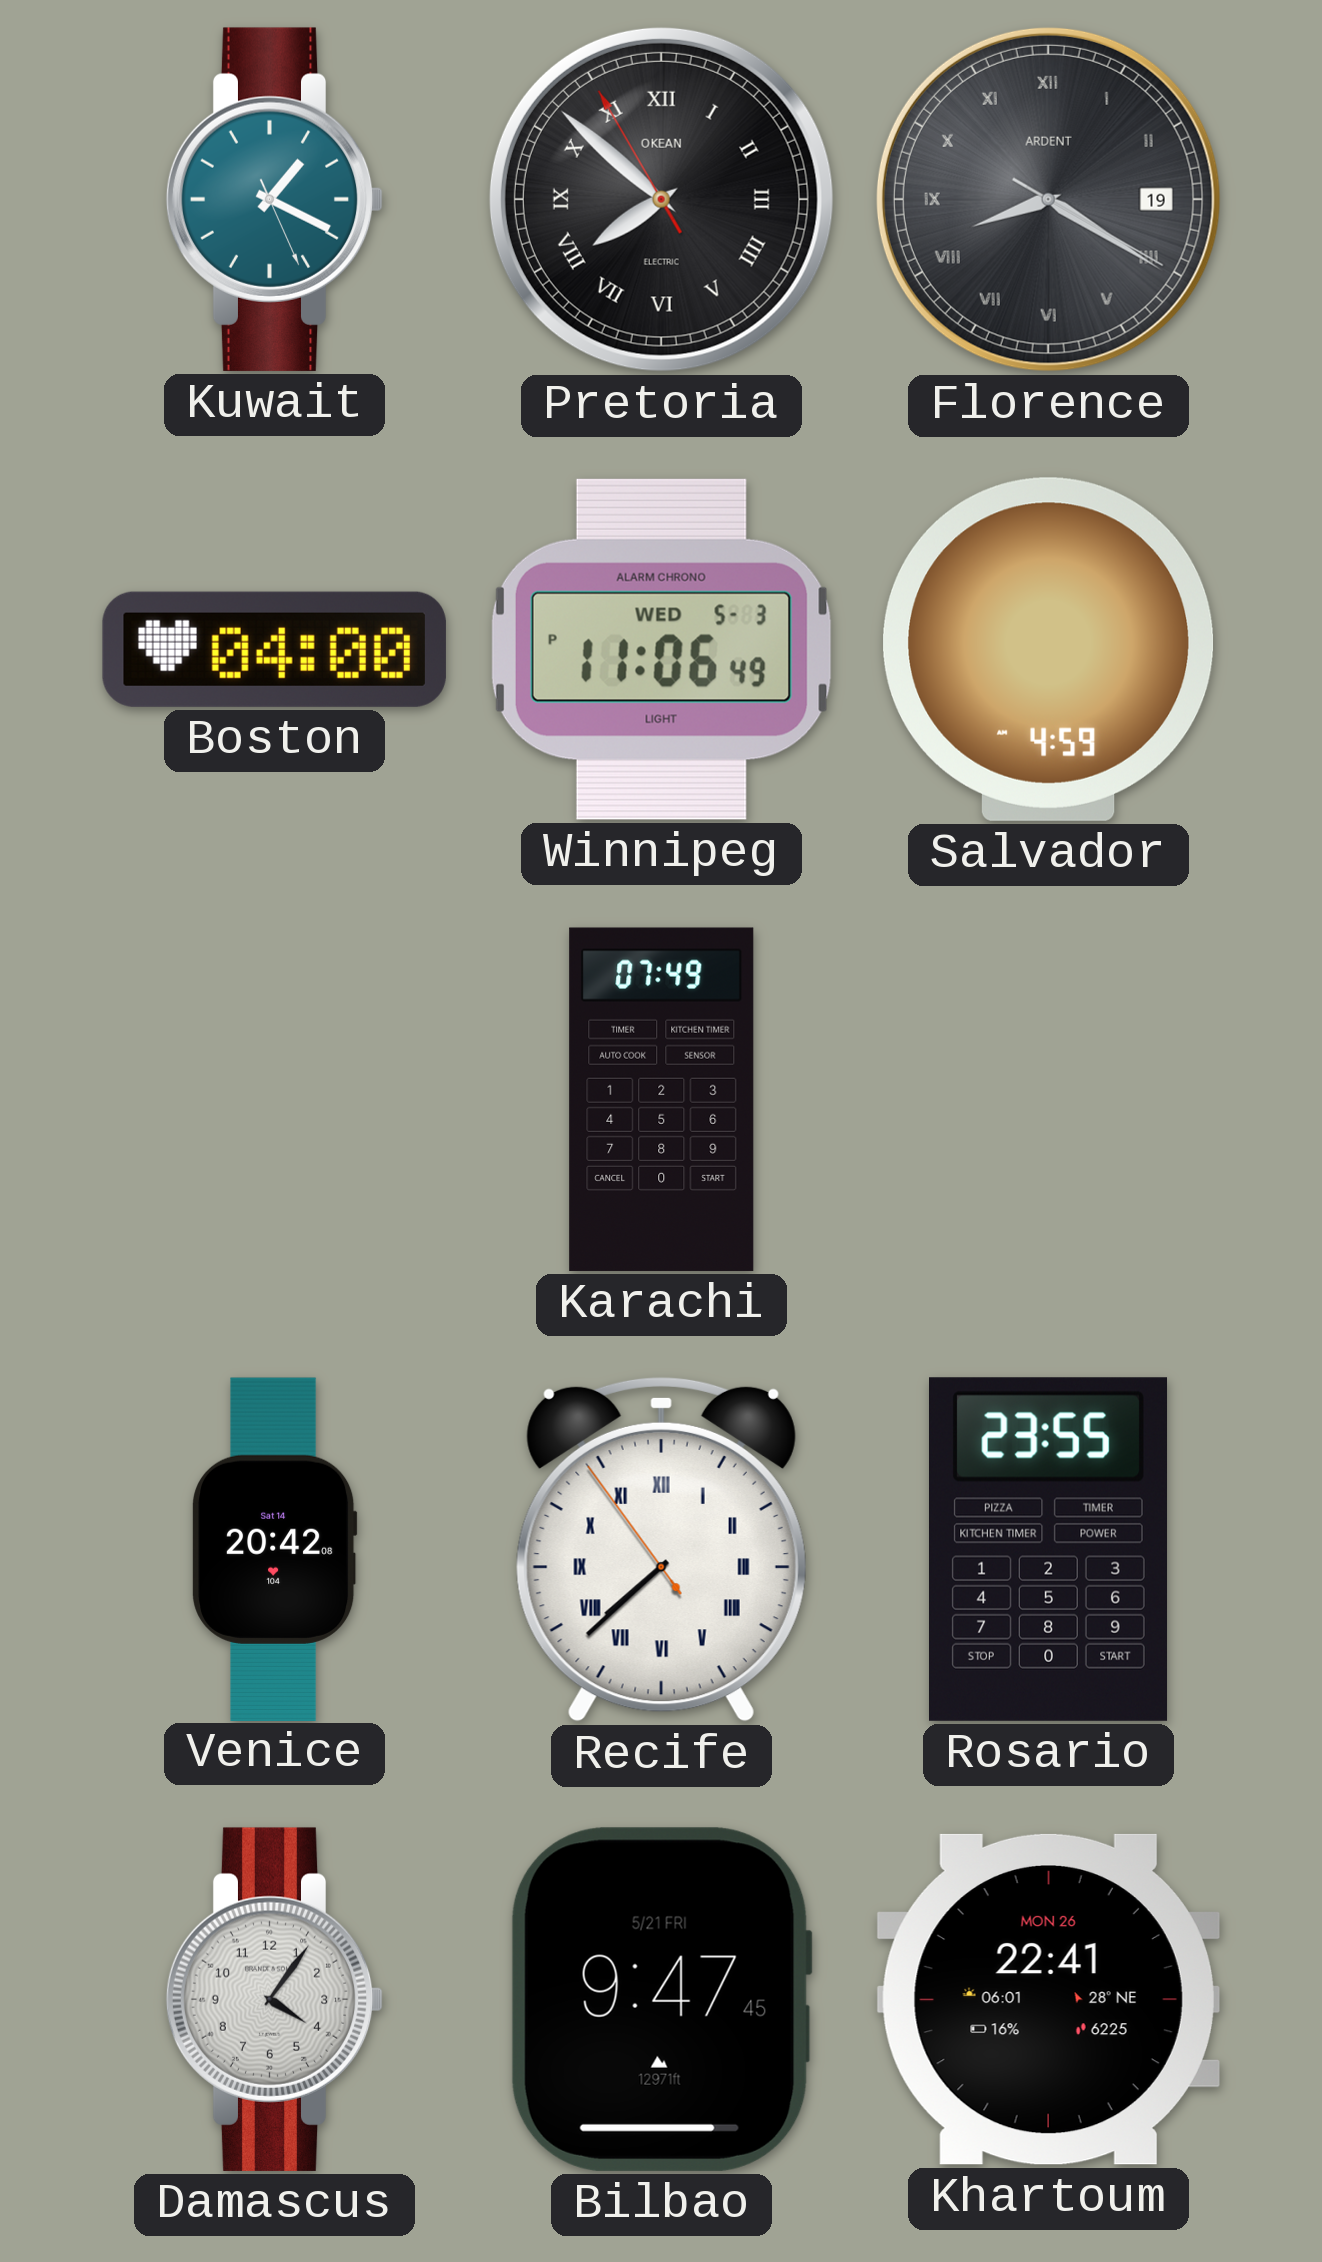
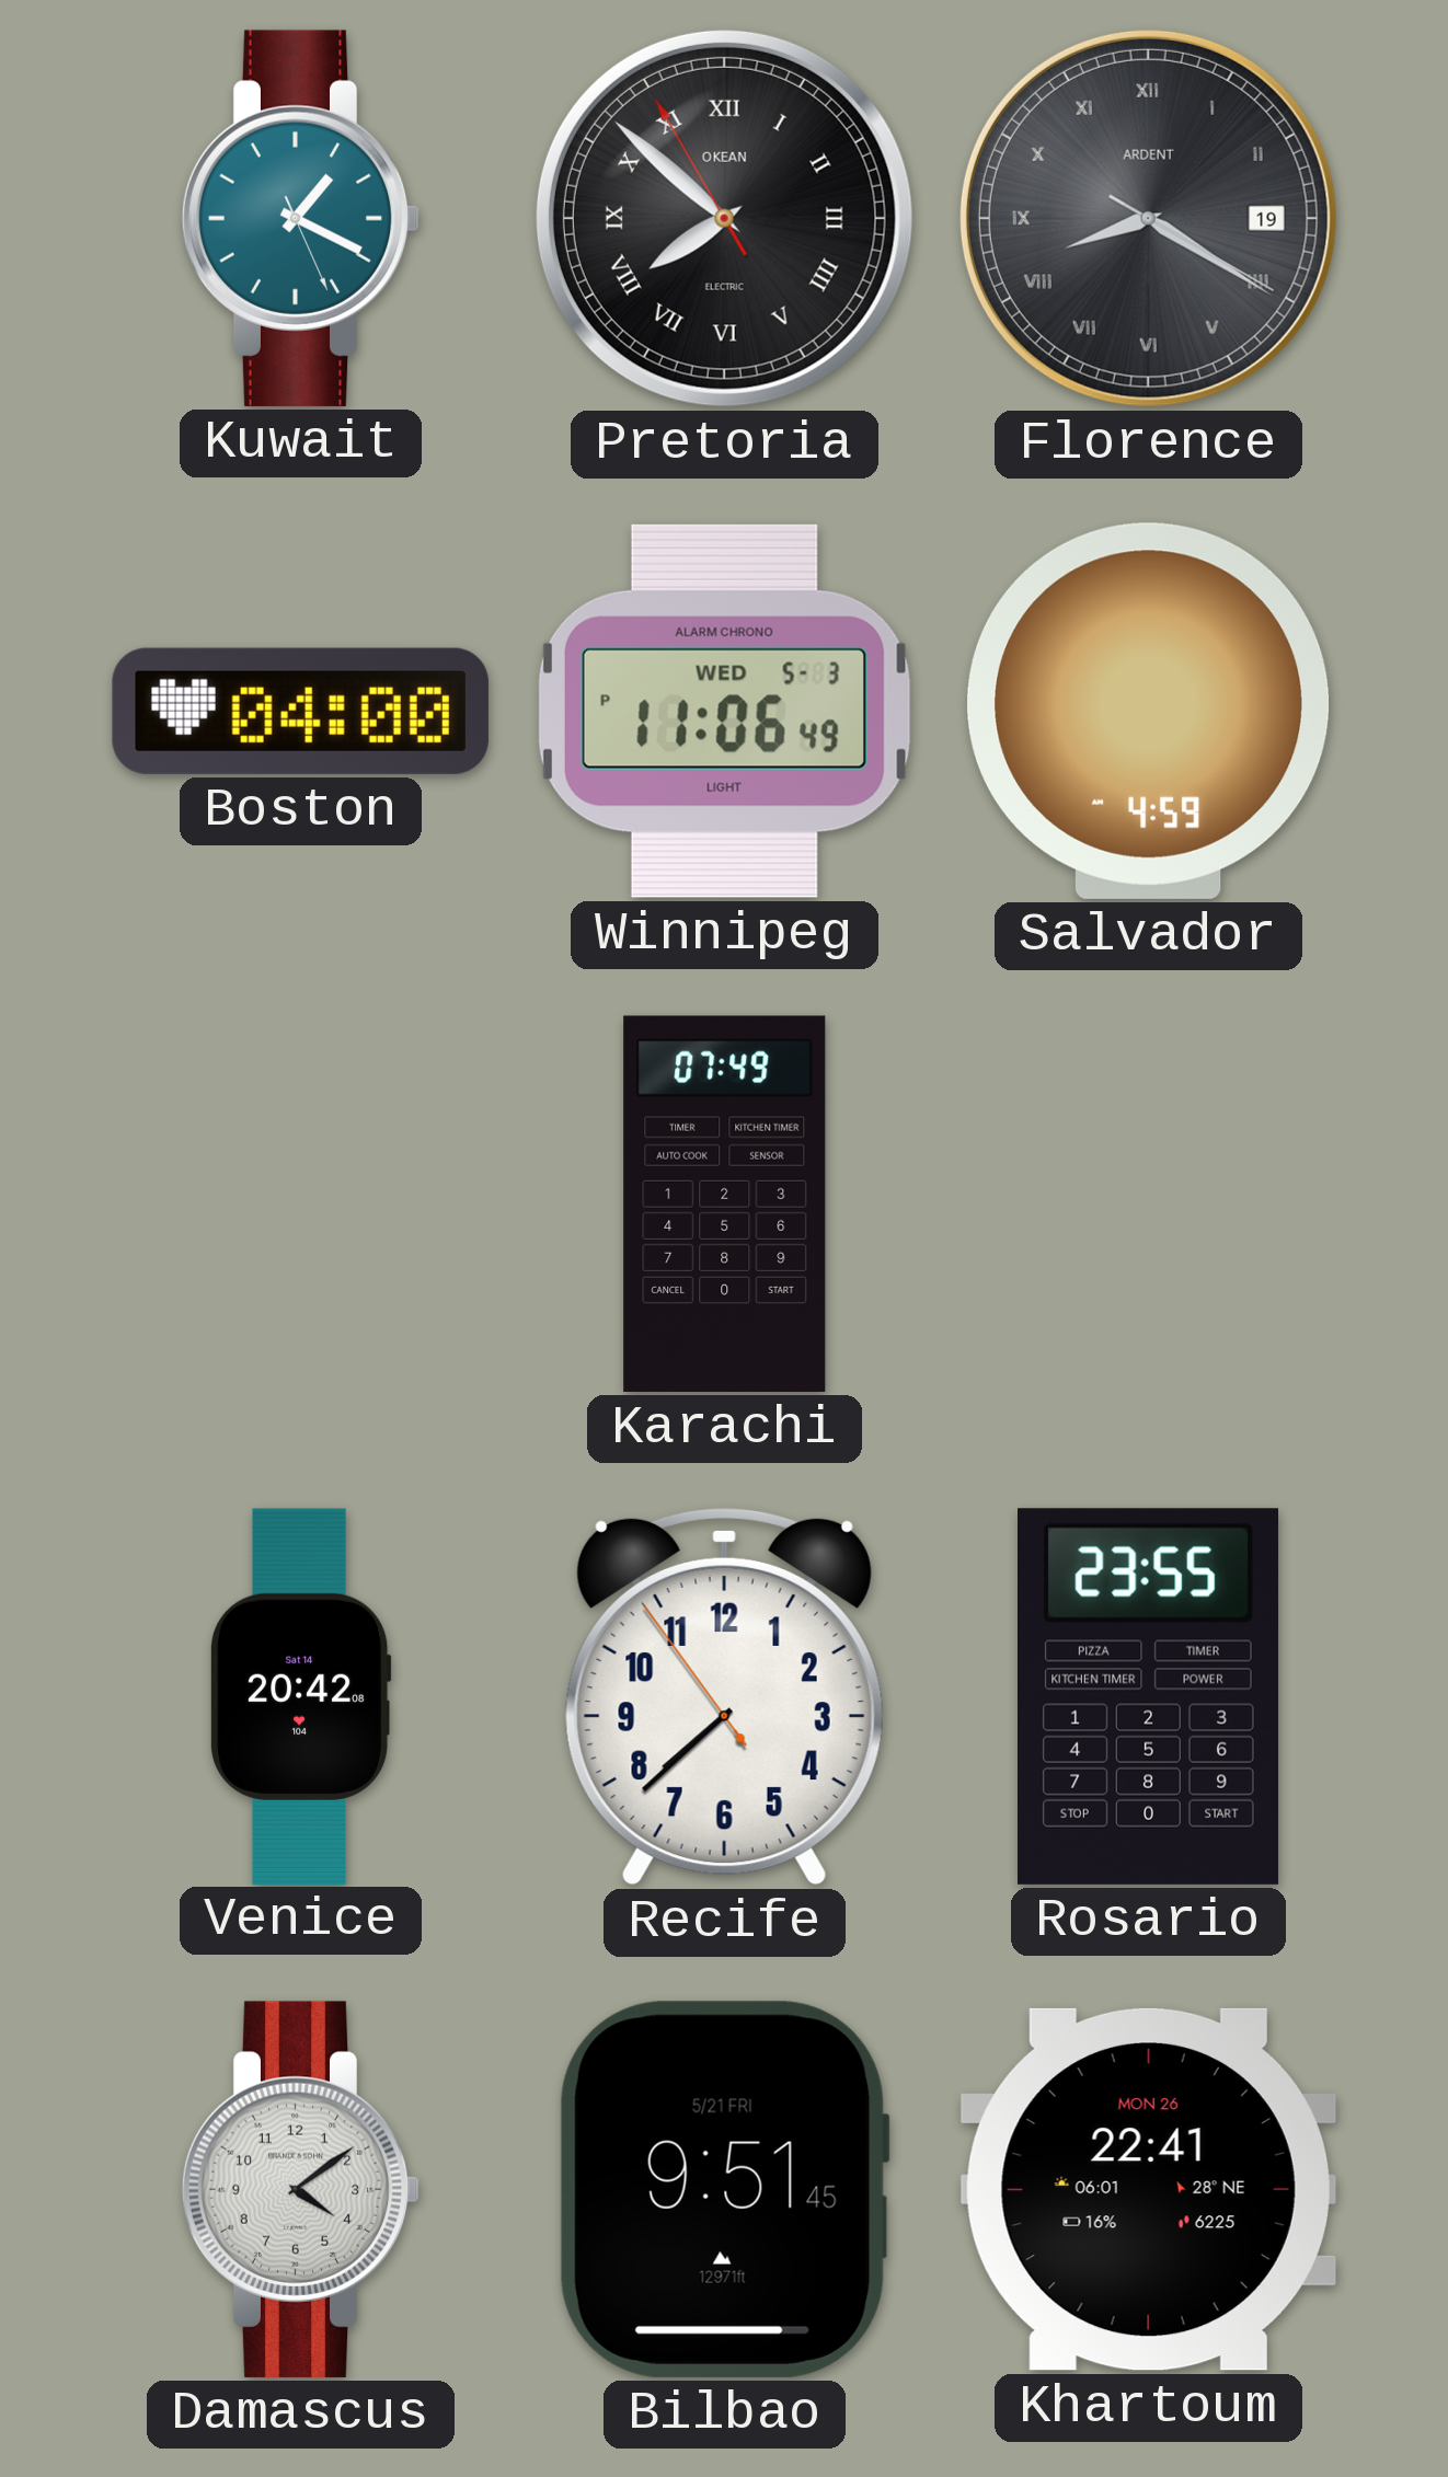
Recife numerals: Roman -> Arabic
Damascus: 4:06 -> 4:09
Bilbao: 9:47 -> 9:51
